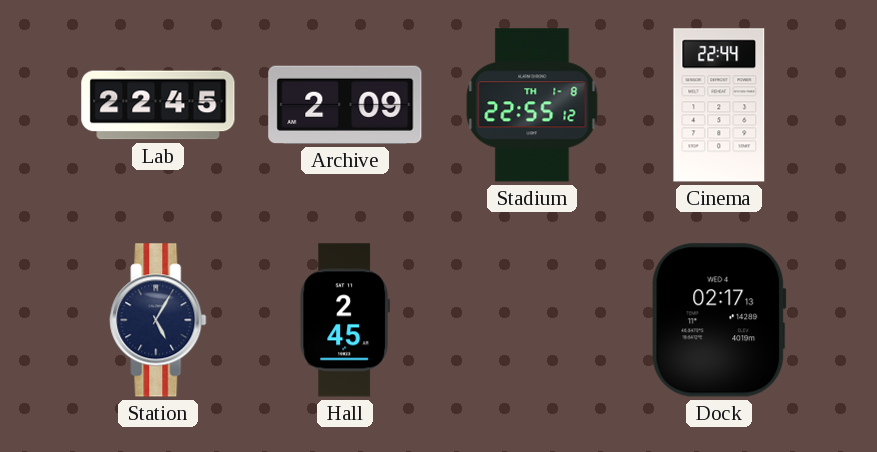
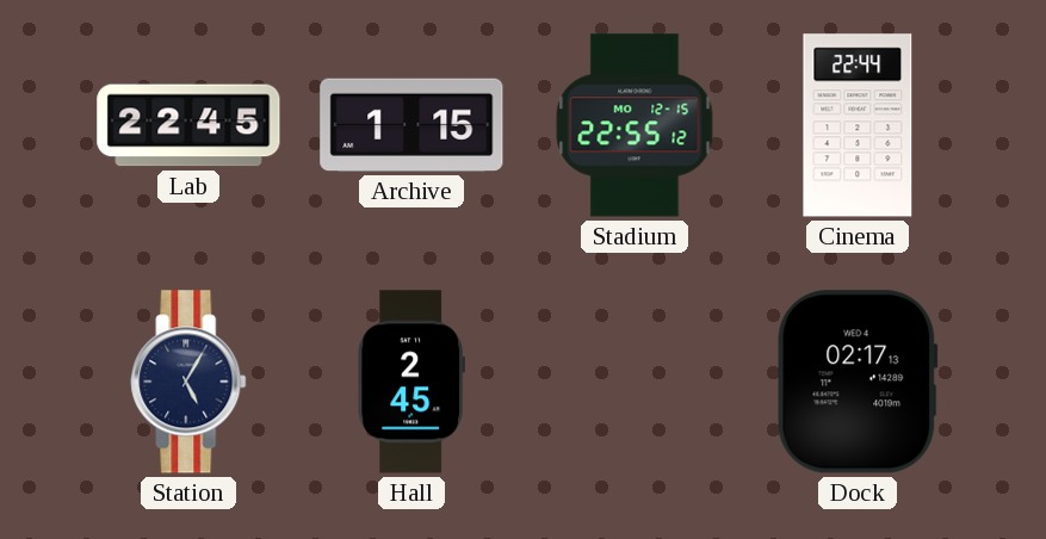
Archive: 2:09 -> 1:15
Stadium date: TH 1-8 -> MO 12-15
